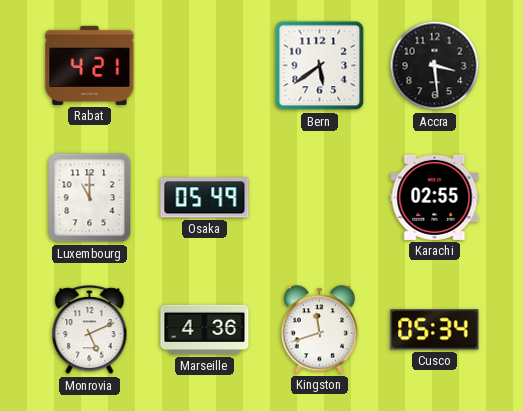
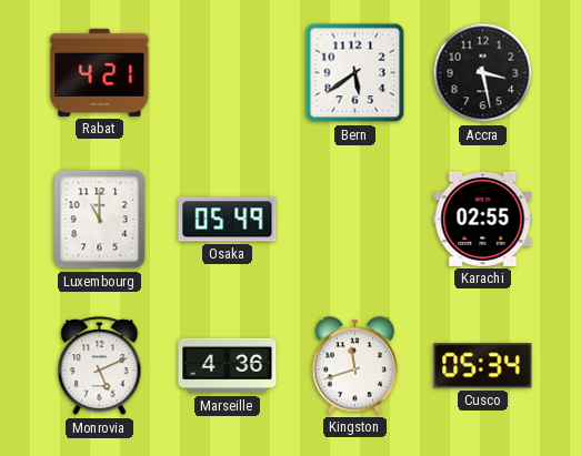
Accra: 3:29 -> 3:28
